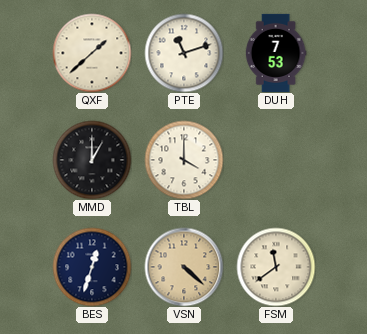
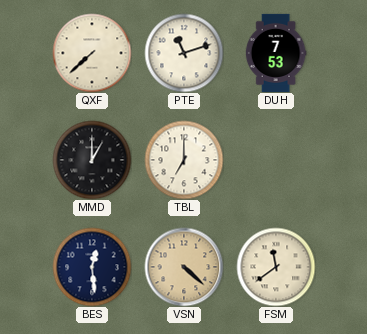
QXF: 1:38 -> 7:38
TBL: 4:00 -> 7:00
BES: 12:33 -> 12:29
